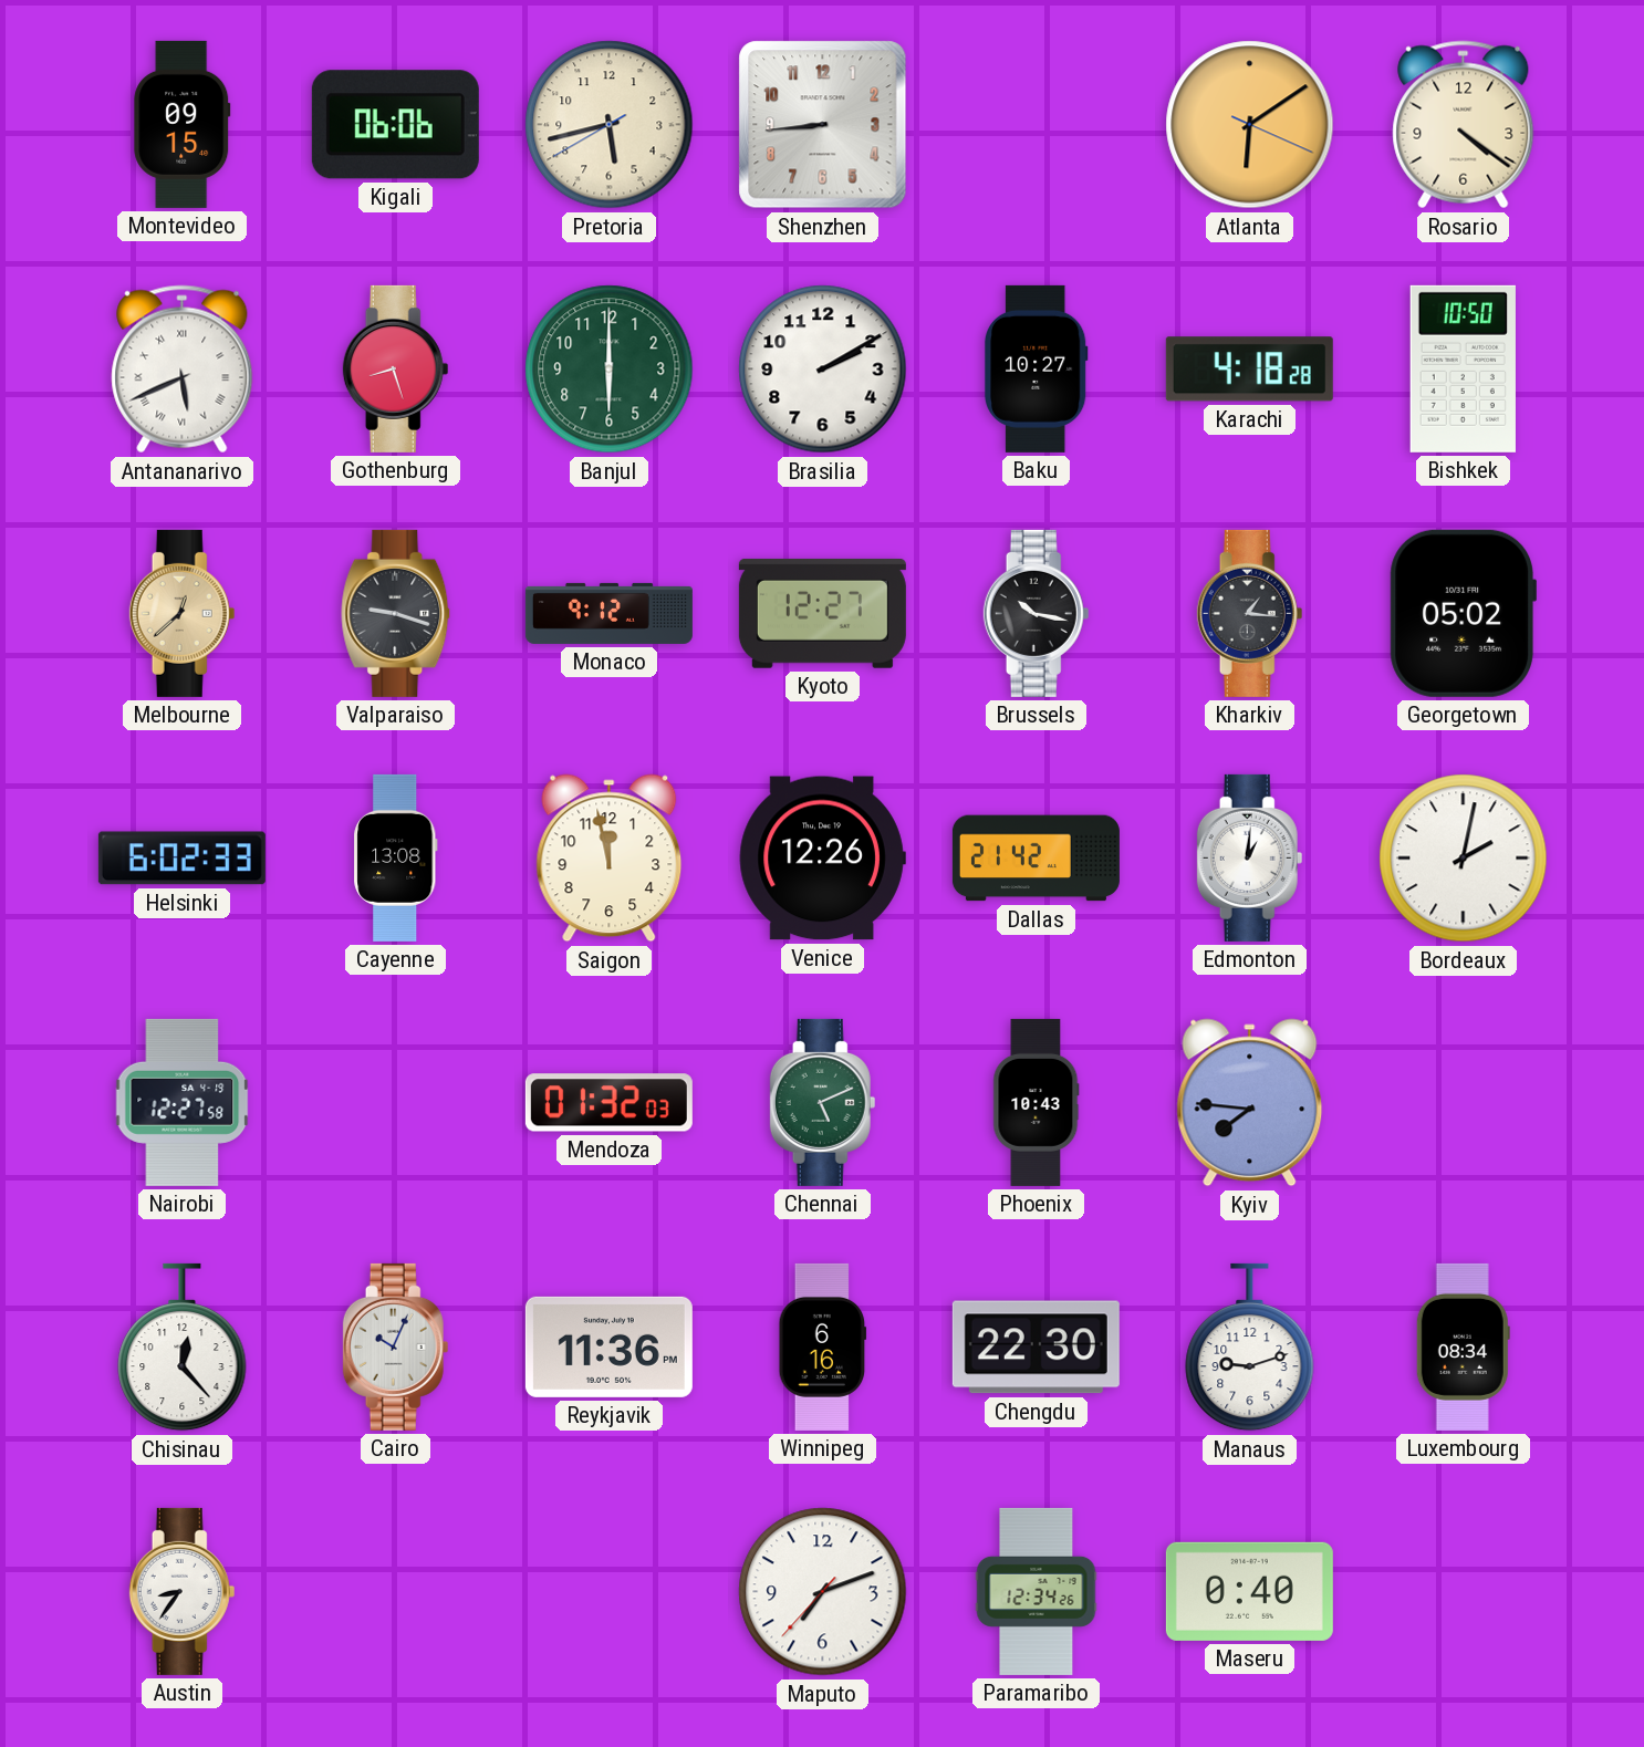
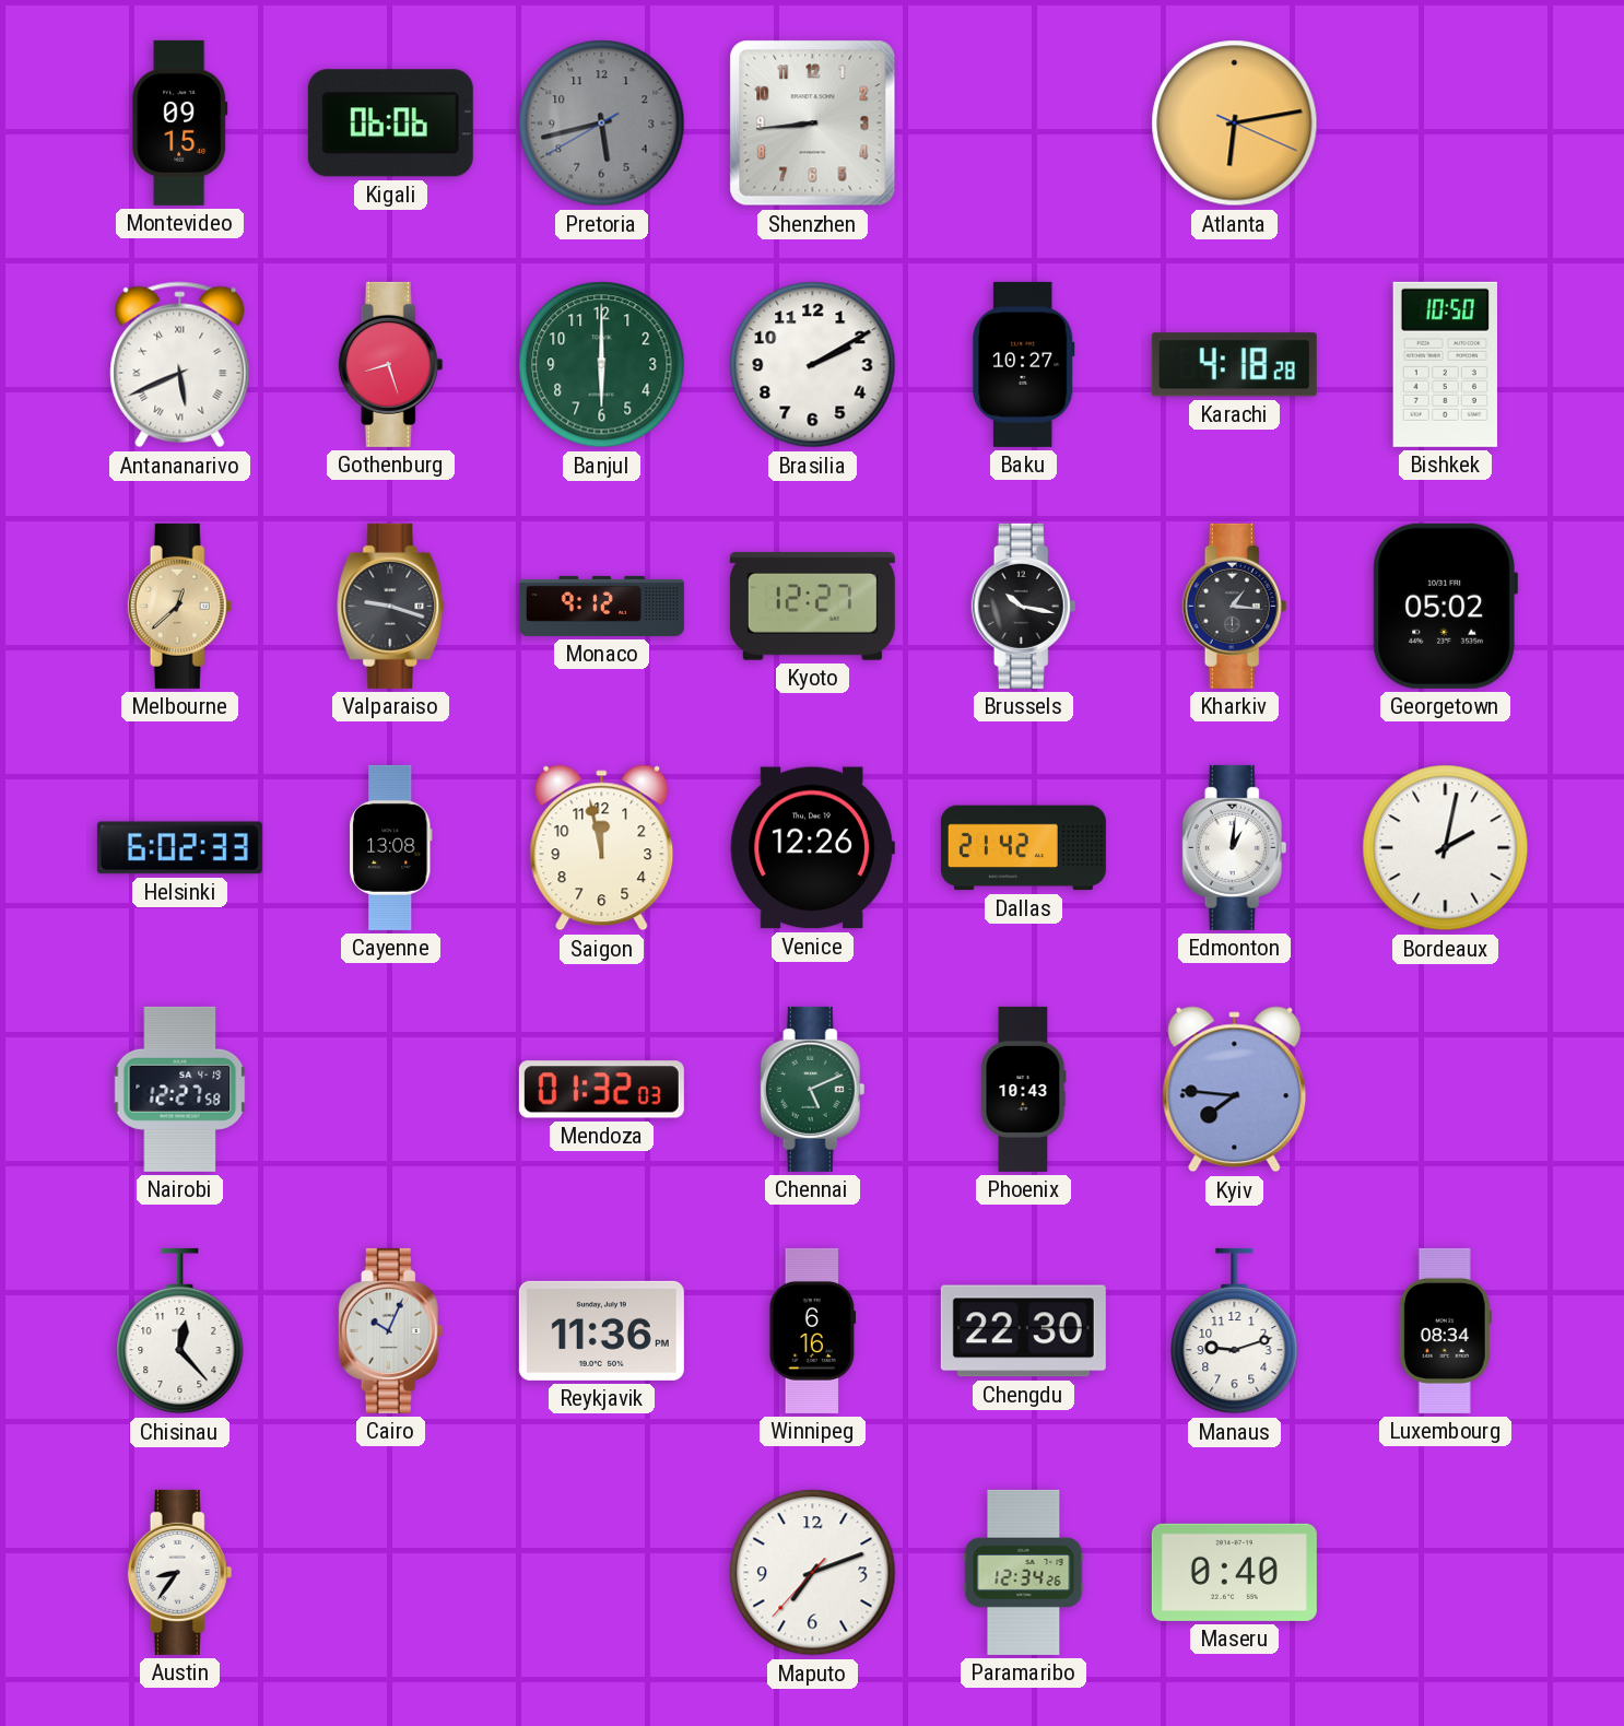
Pretoria dial: cream -> grey
Atlanta: 6:09 -> 6:13
Rosario: 4:21 -> none
